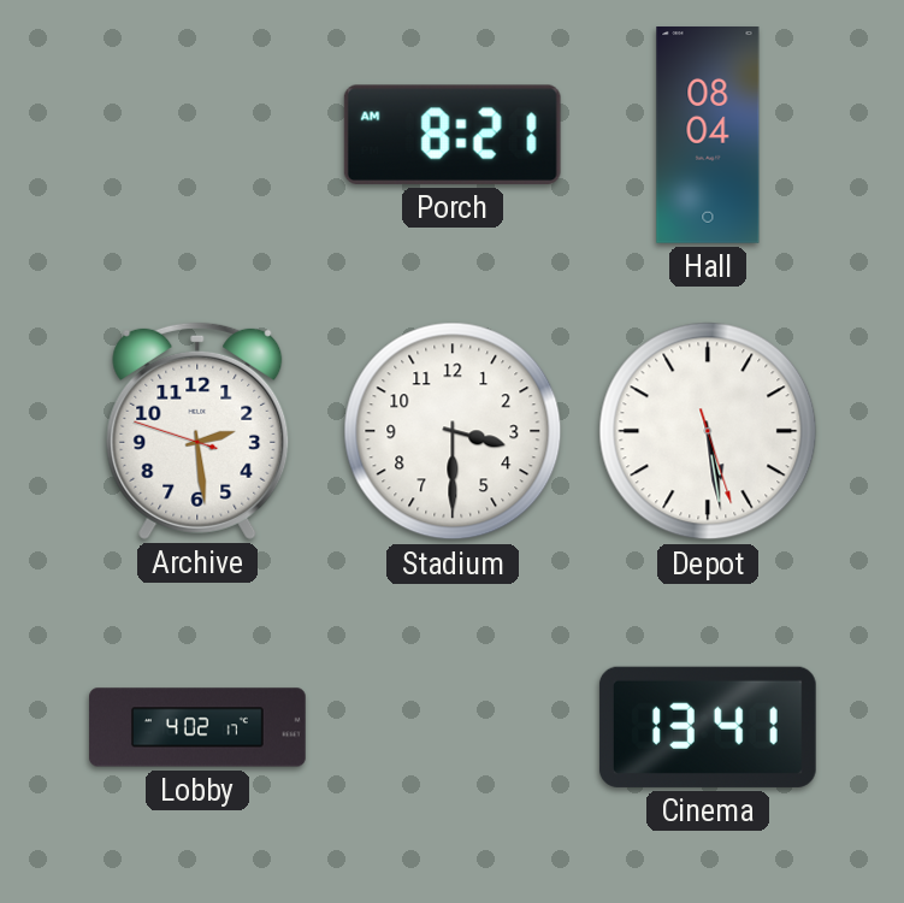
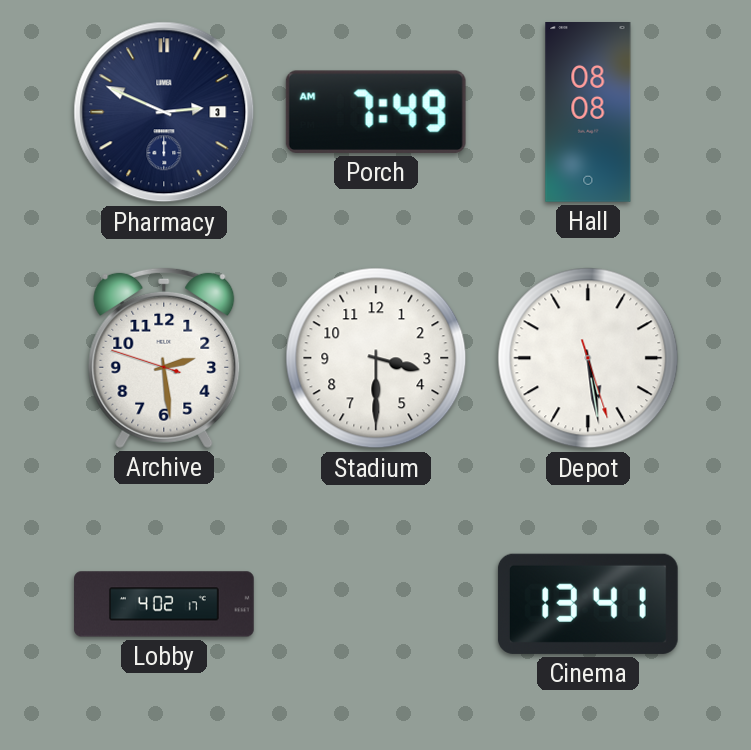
Pharmacy: none -> 2:49
Porch: 8:21 -> 7:49
Hall: 08:04 -> 08:08
